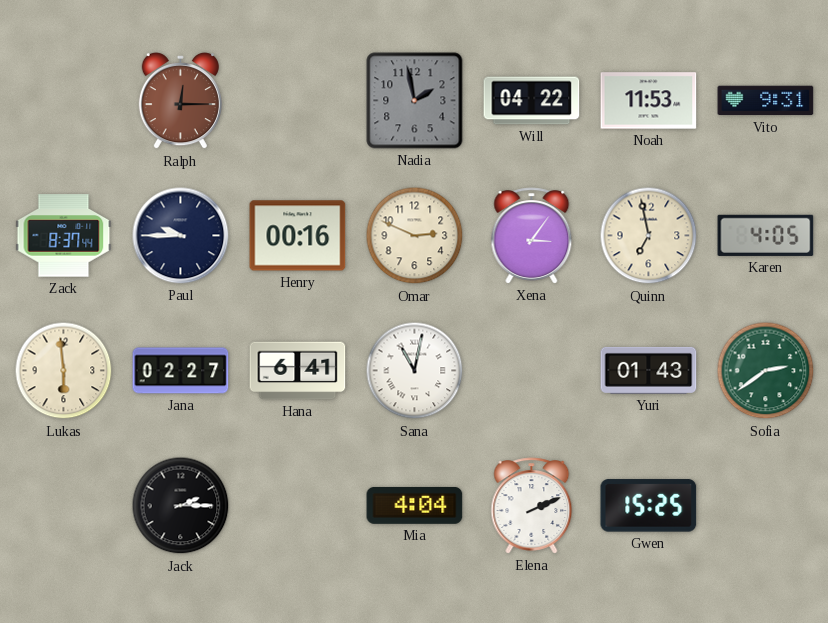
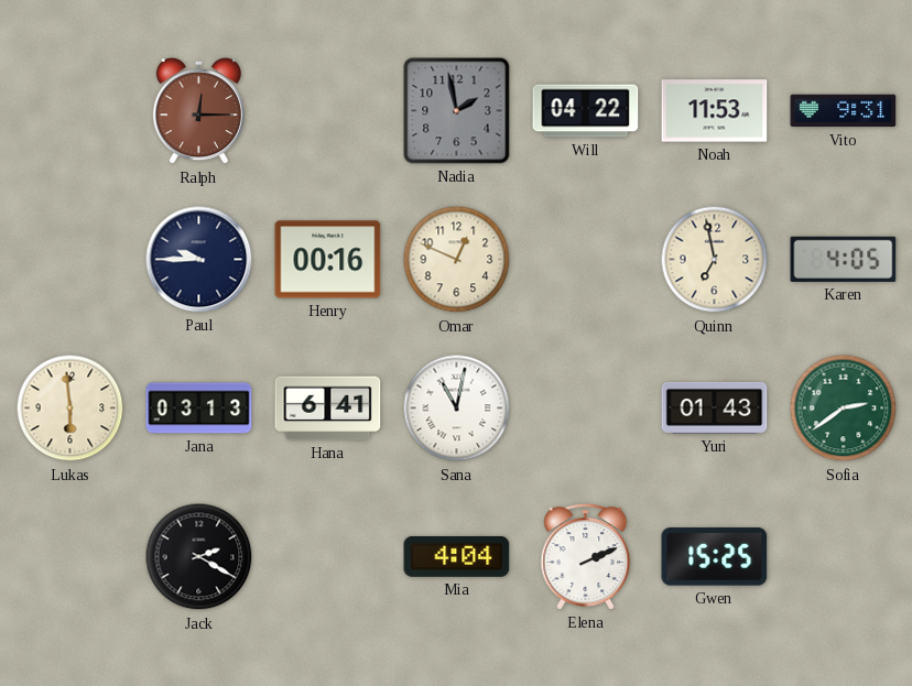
Zack: 8:37 -> none
Omar: 2:49 -> 12:49
Xena: 3:06 -> none
Jana: 02:27 -> 03:13
Jack: 2:15 -> 2:20
